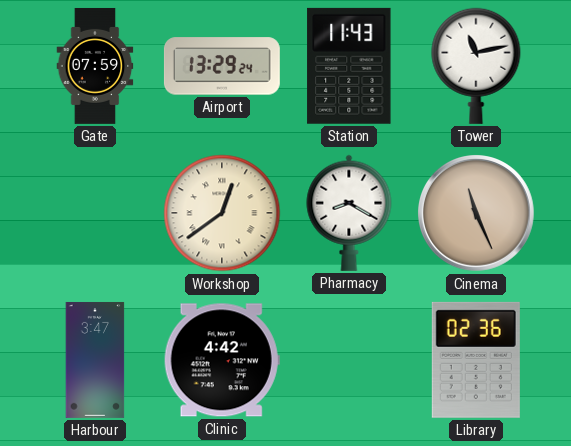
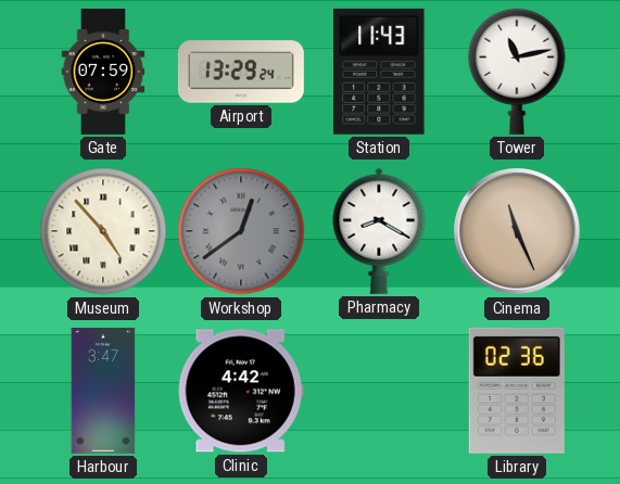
Museum: none -> 4:53
Workshop dial: cream -> grey
